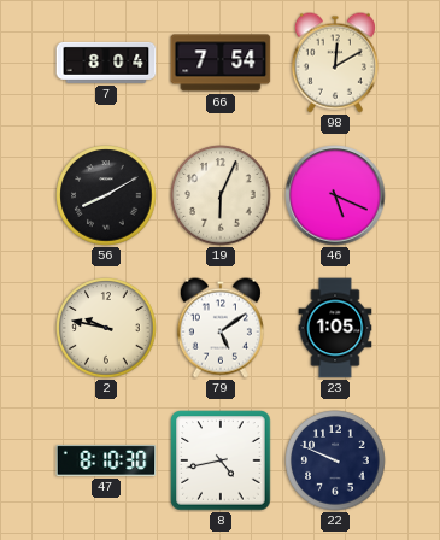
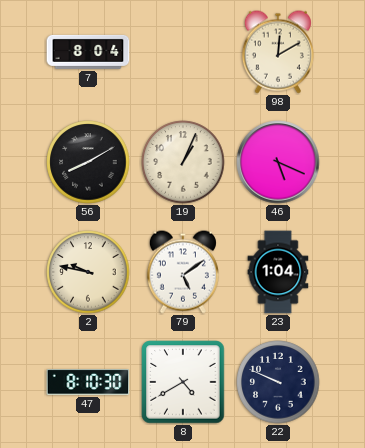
66: 7:54 -> none
19: 6:04 -> 1:04
23: 1:05 -> 1:04
8: 4:43 -> 4:40
